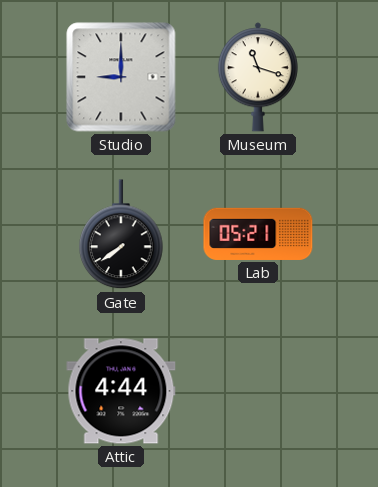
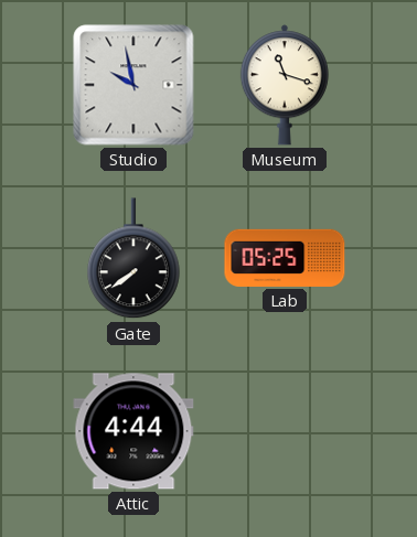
Studio: 9:00 -> 9:58
Lab: 05:21 -> 05:25
